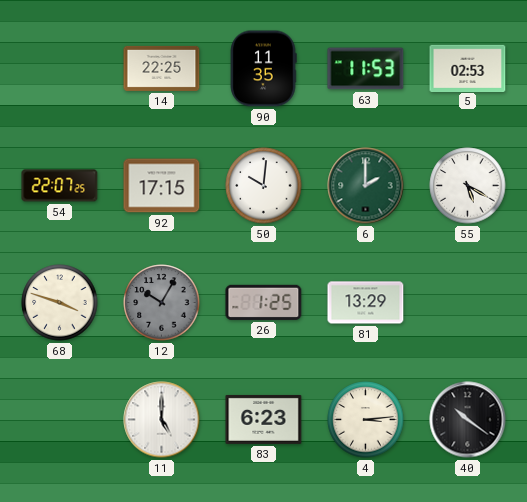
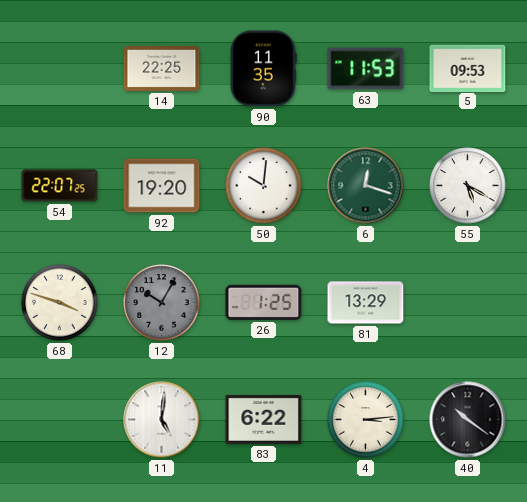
5: 02:53 -> 09:53
92: 17:15 -> 19:20
6: 2:00 -> 12:18
11: 5:00 -> 5:01
83: 6:23 -> 6:22
